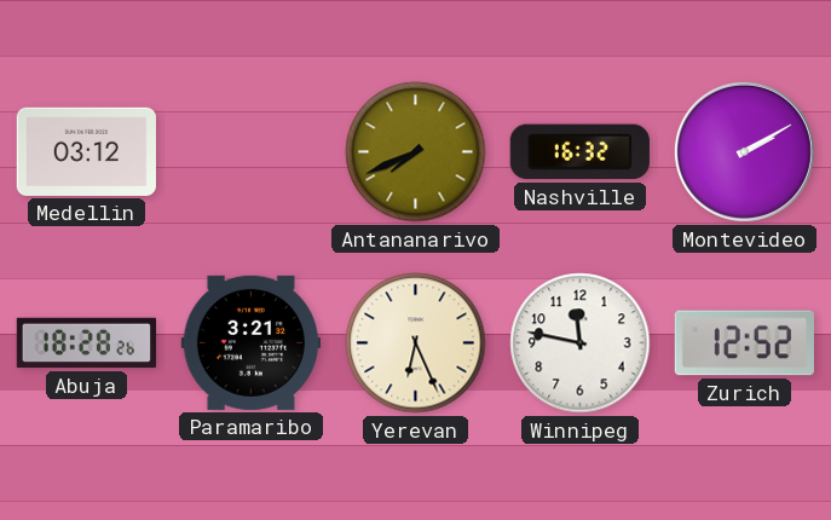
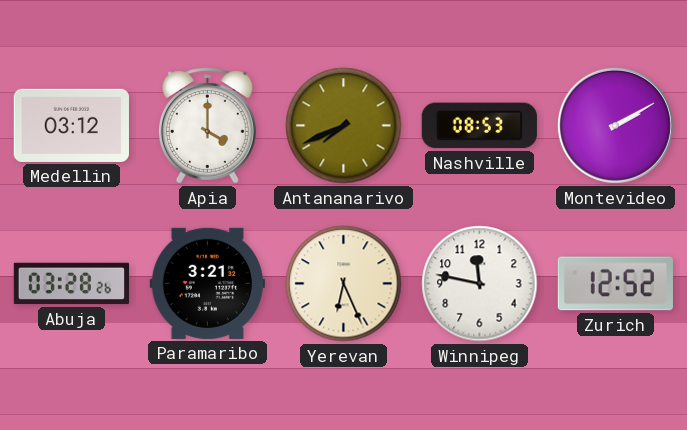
Apia: none -> 4:00
Nashville: 16:32 -> 08:53
Abuja: 18:28 -> 03:28
